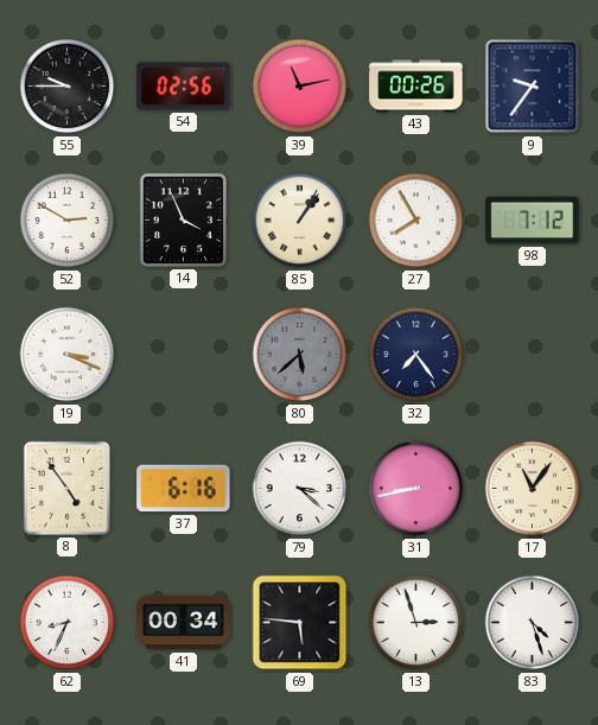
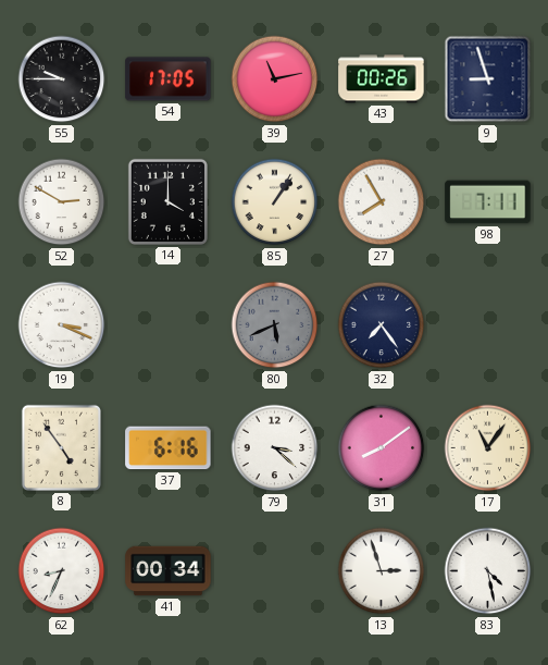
54: 02:56 -> 17:05
9: 9:36 -> 8:57
14: 3:56 -> 4:00
98: 7:12 -> 7:11
80: 5:38 -> 5:41
31: 8:43 -> 8:09
69: 5:46 -> none
83: 4:27 -> 4:28
